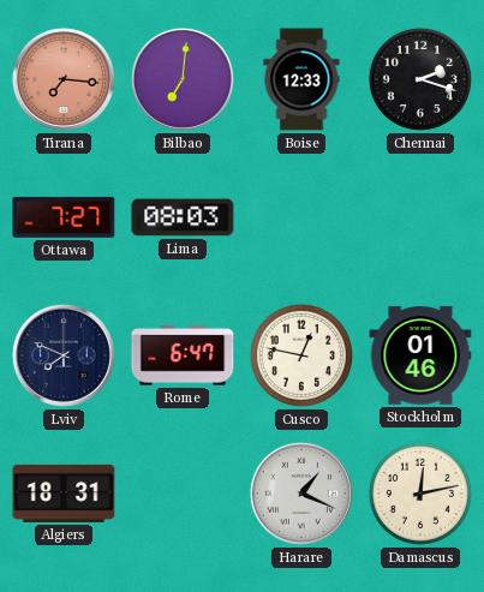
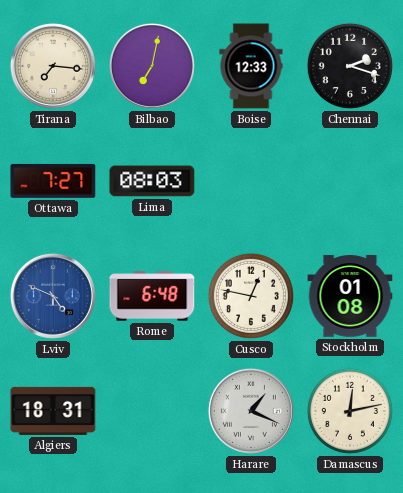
Tirana dial: salmon -> cream
Bilbao: 7:01 -> 7:02
Lviv: 7:49 -> 4:49
Lviv dial: navy -> blue
Rome: 6:47 -> 6:48
Stockholm: 01:46 -> 01:08
